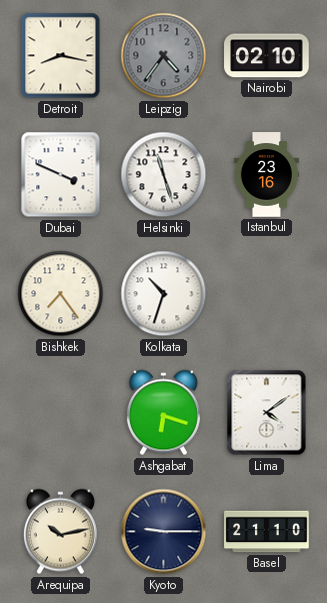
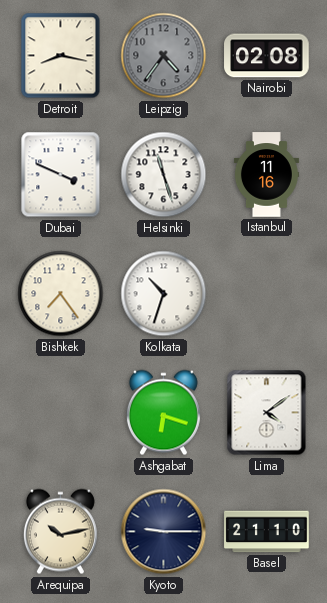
Nairobi: 02:10 -> 02:08
Istanbul: 23:16 -> 11:16
